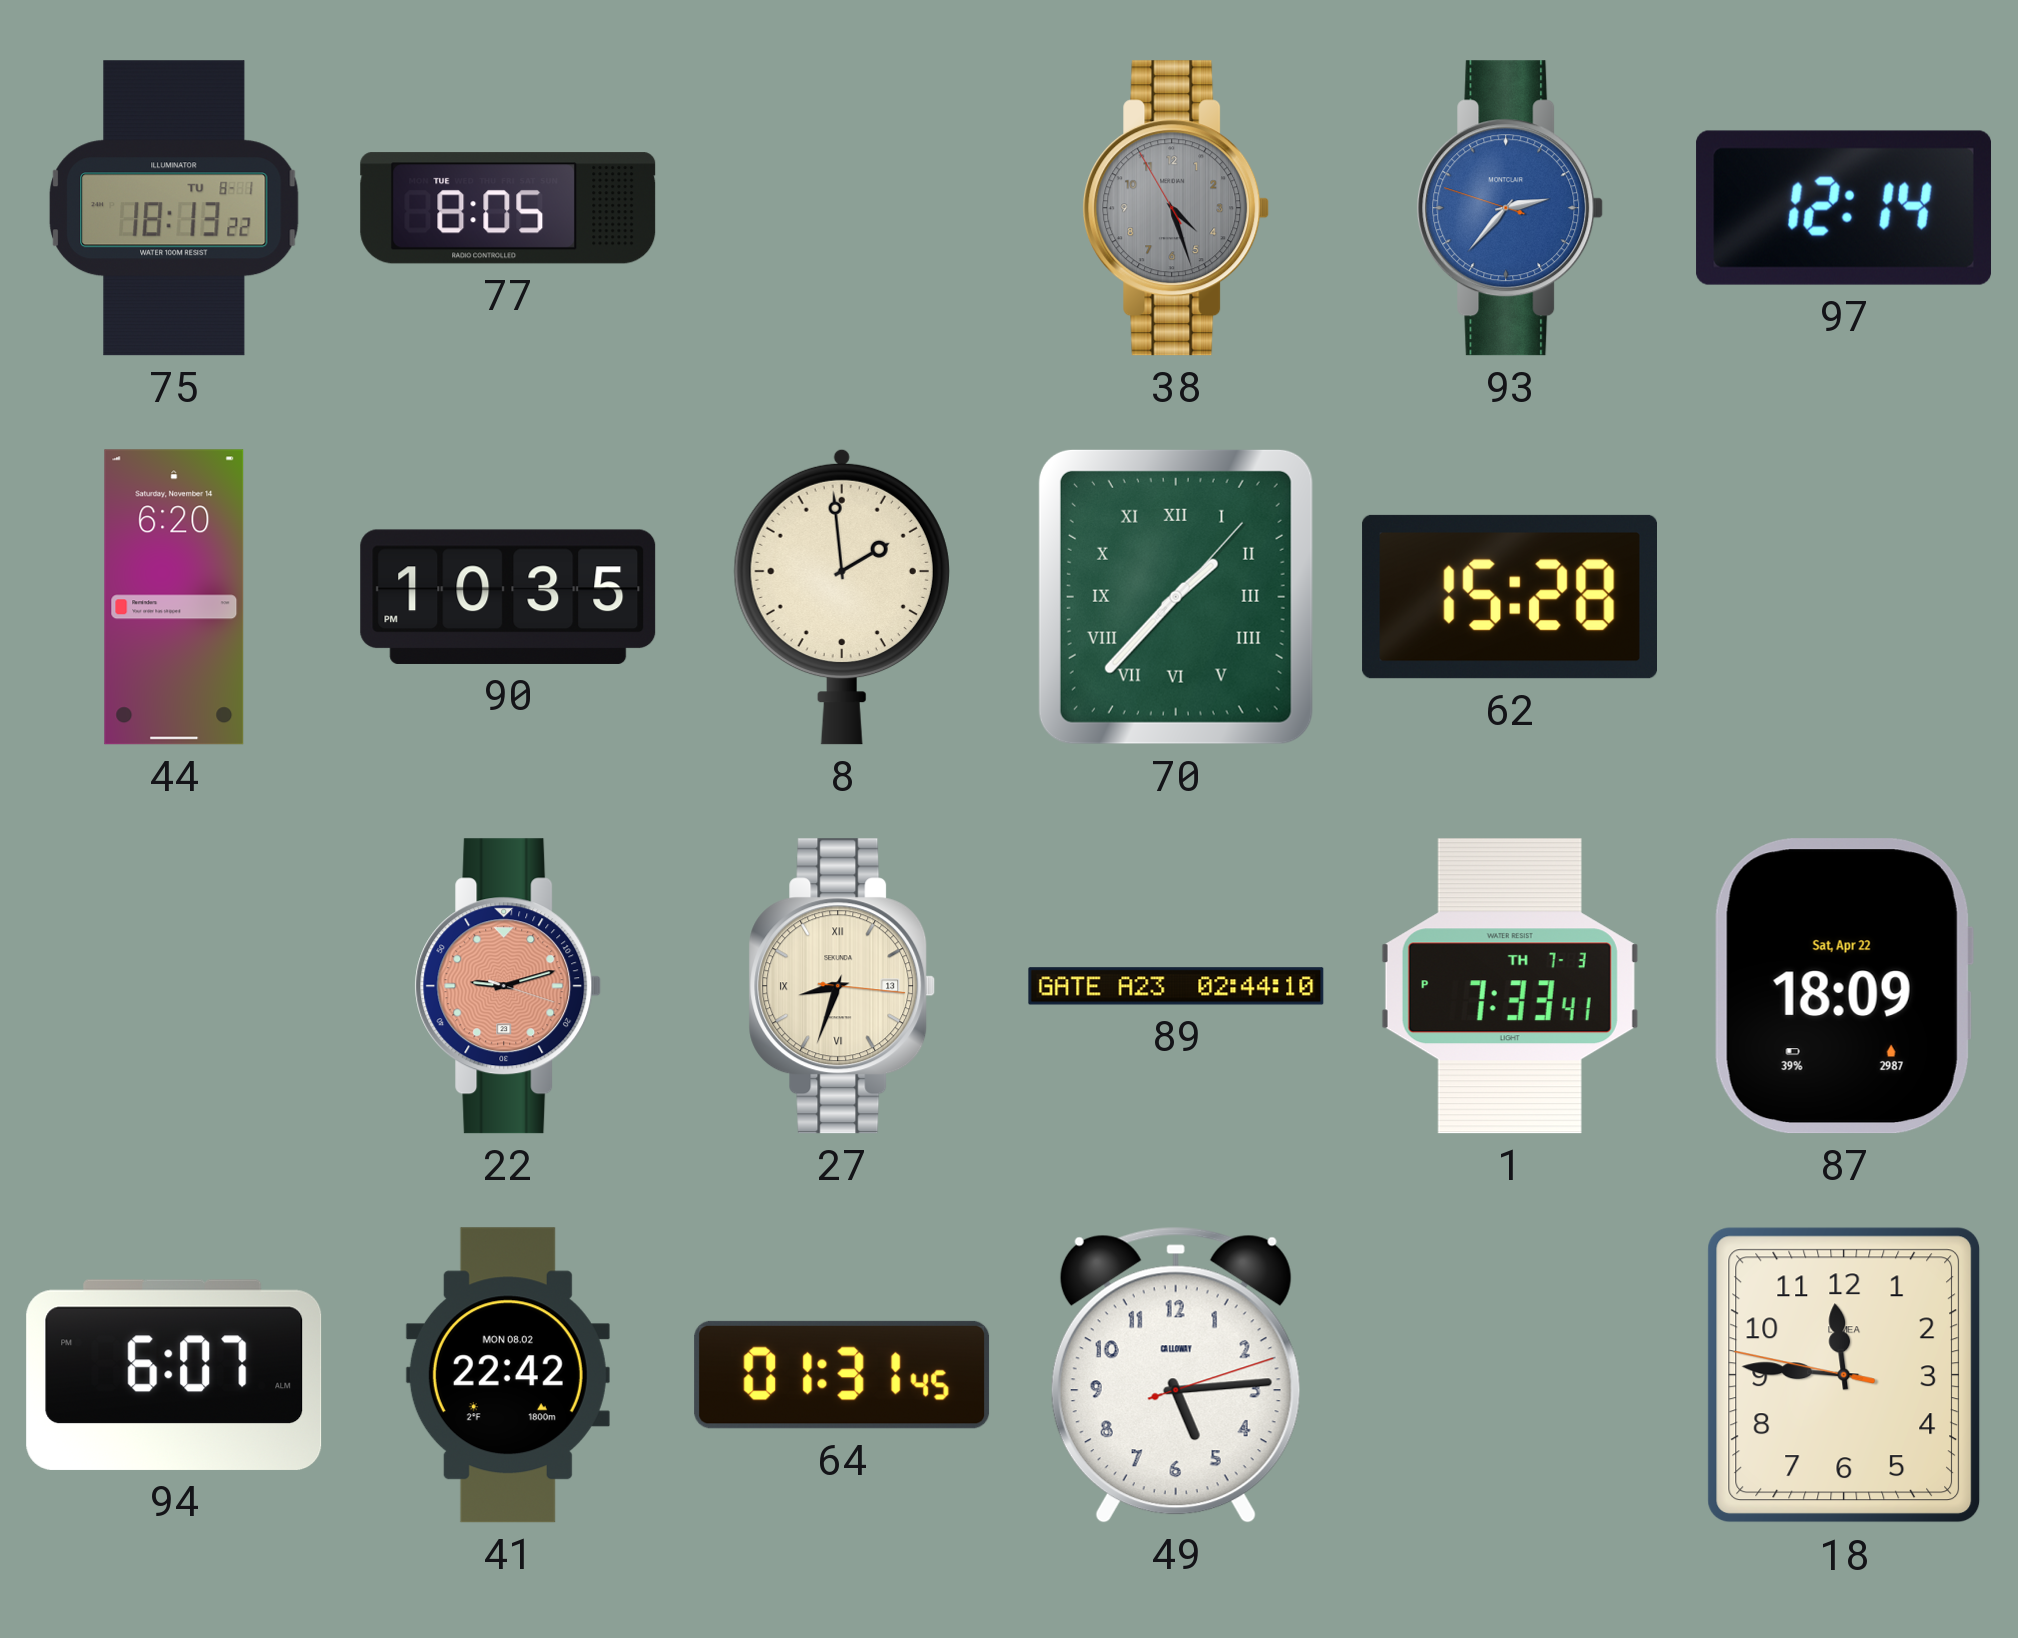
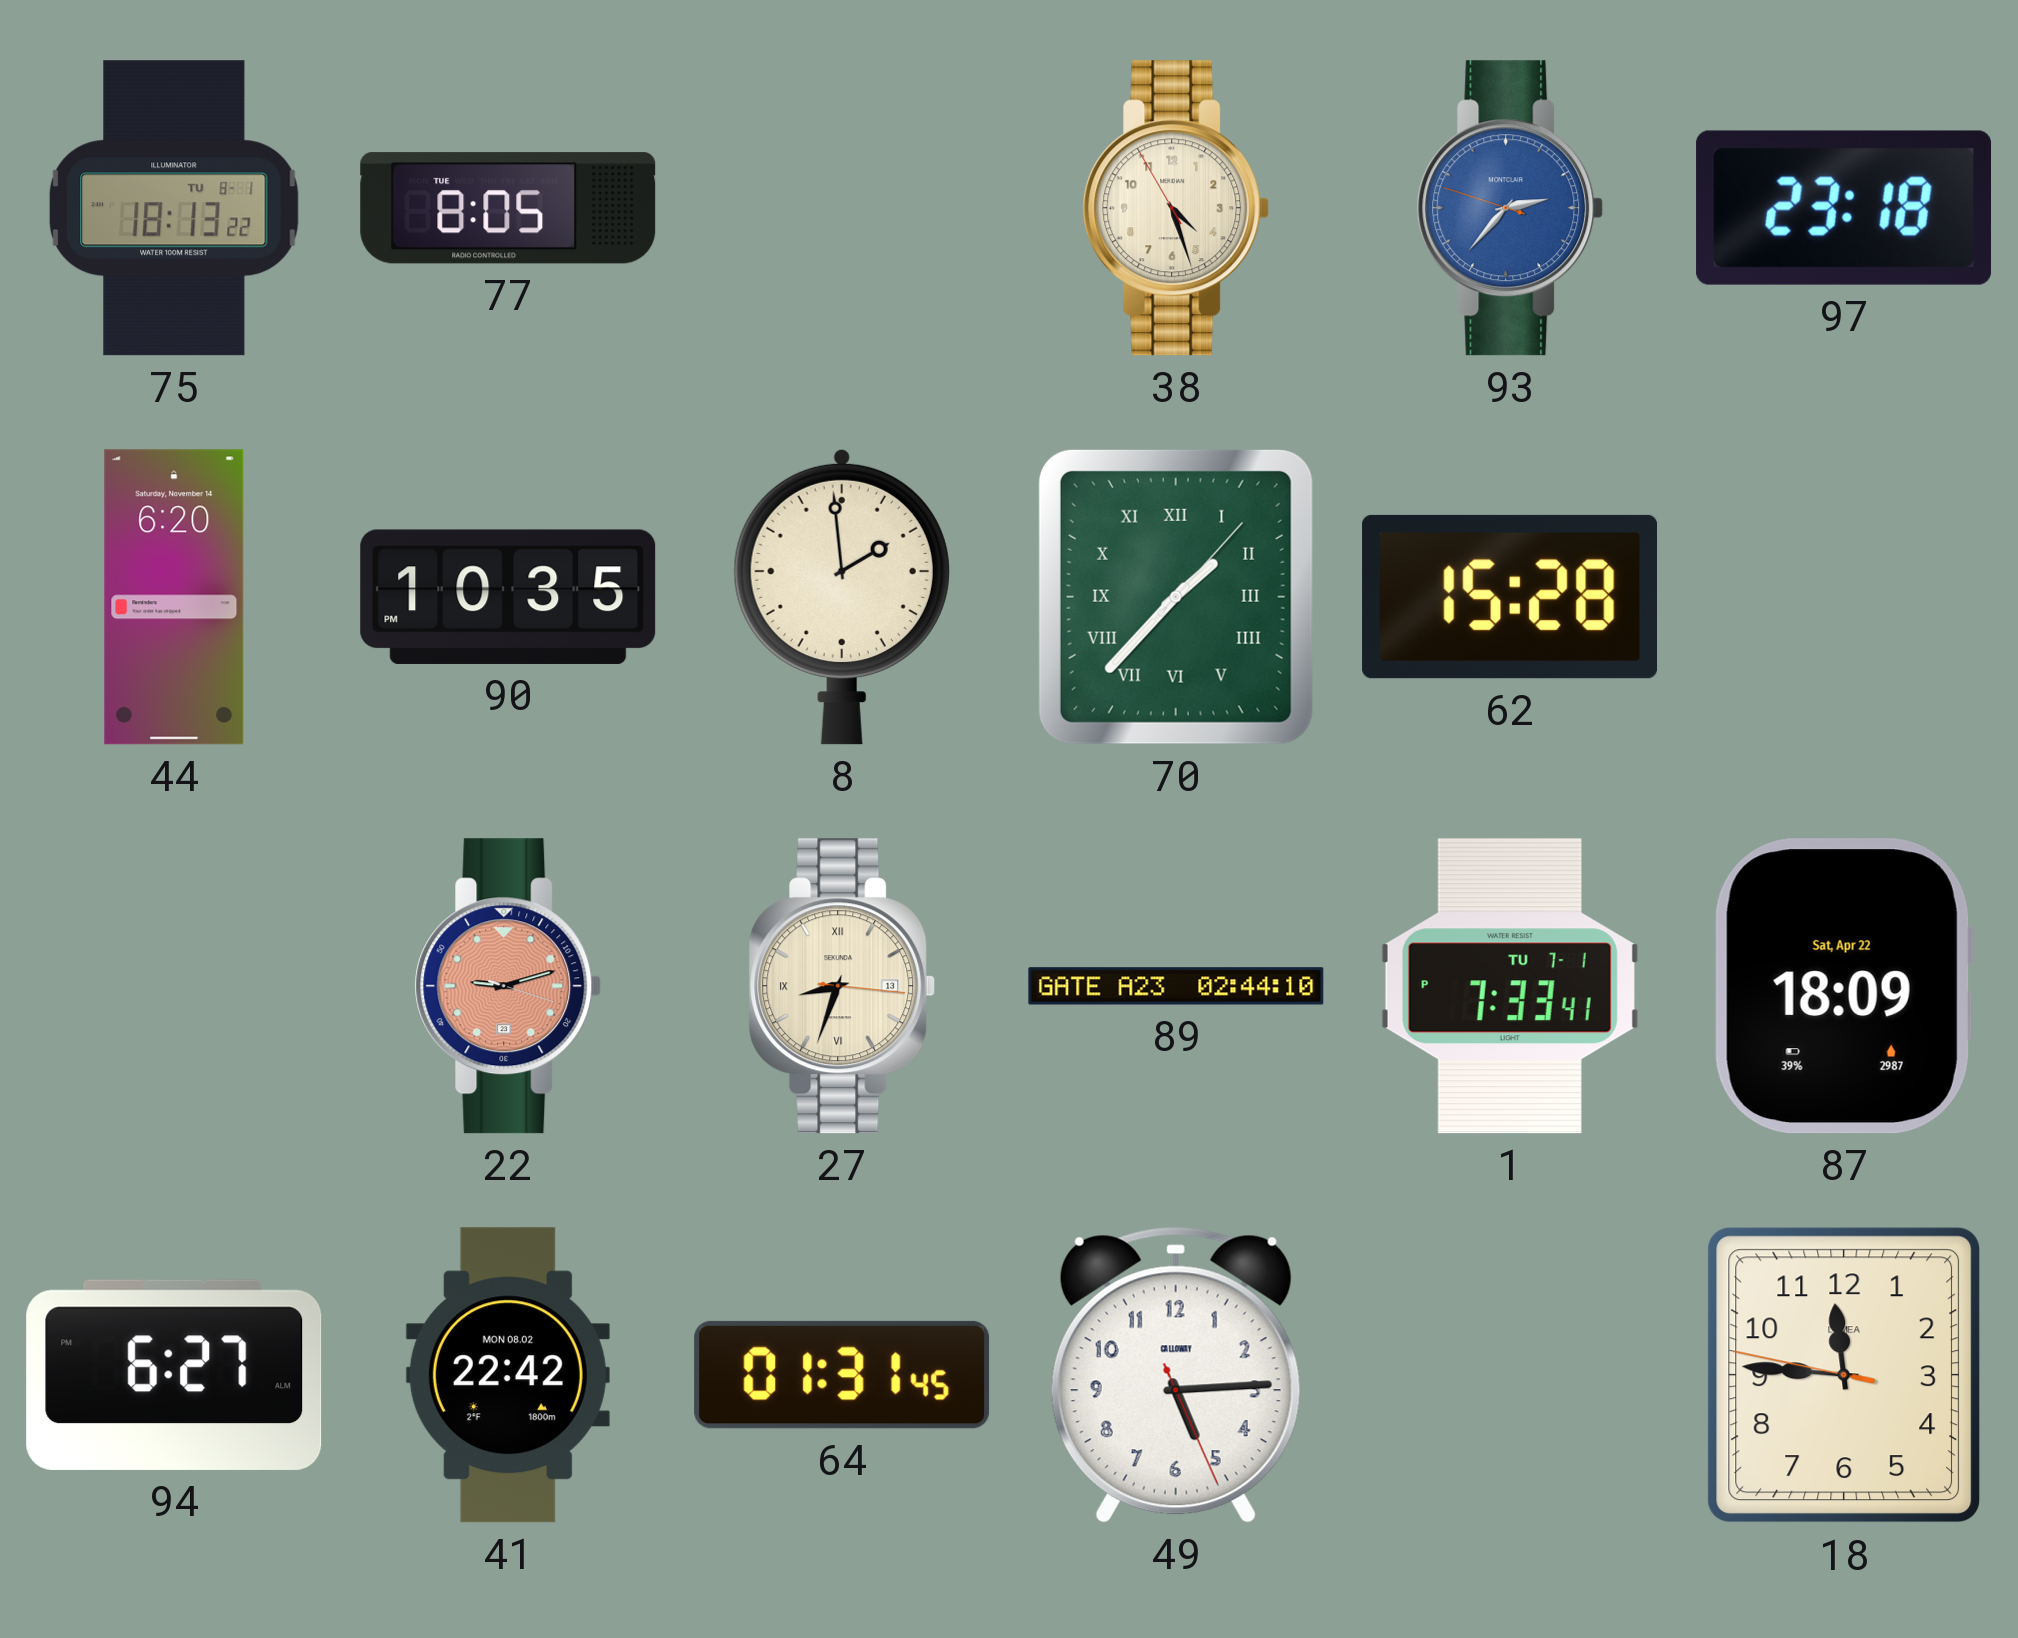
38 dial: grey -> cream
97: 12:14 -> 23:18
1 date: TH 7-3 -> TU 7-1
94: 6:07 -> 6:27
49: 5:14:12 -> 5:14:26
